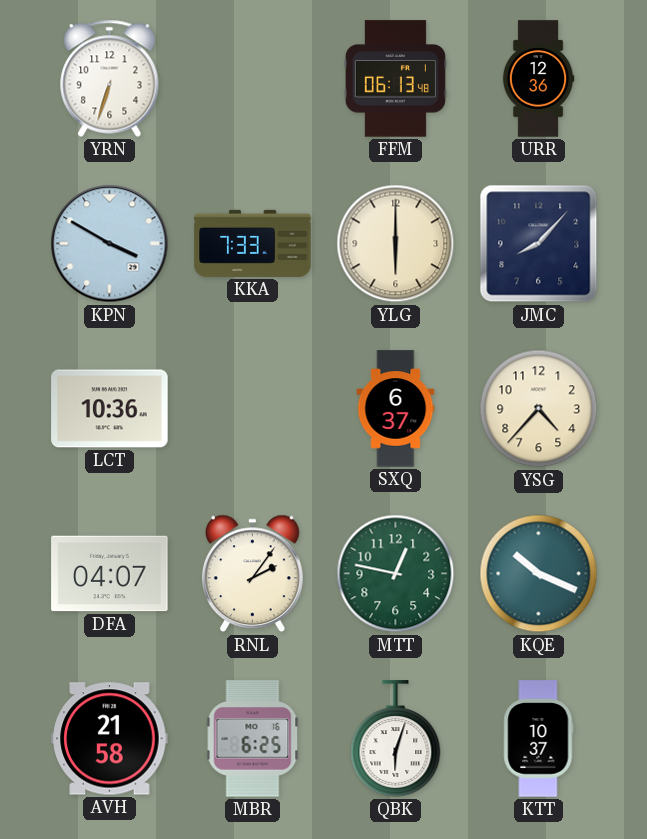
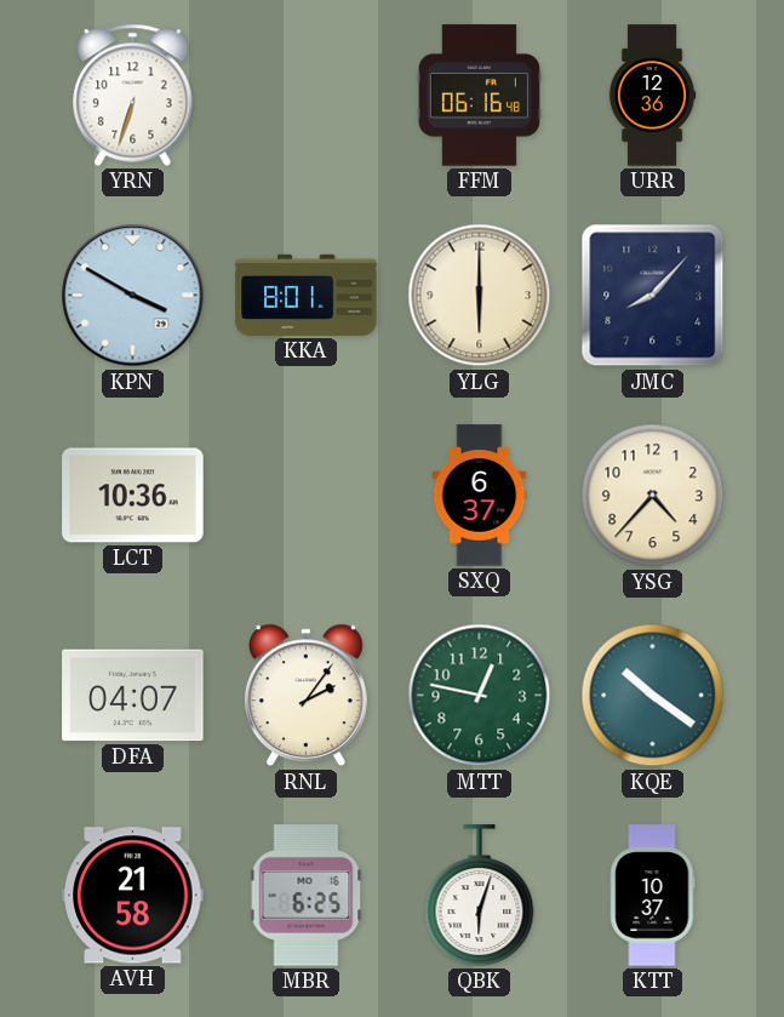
FFM: 06:13 -> 06:16
KKA: 7:33 -> 8:01
KQE: 10:19 -> 10:21
